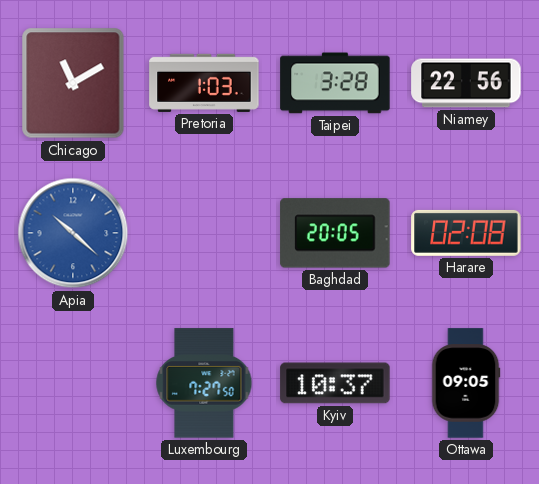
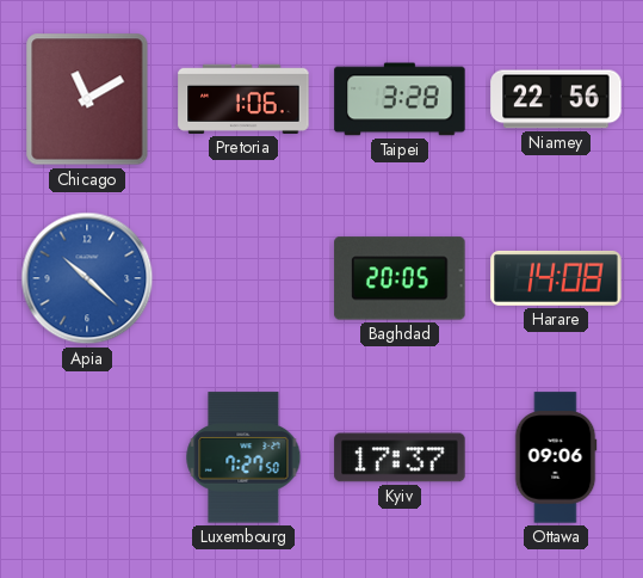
Pretoria: 1:03 -> 1:06
Harare: 02:08 -> 14:08
Kyiv: 10:37 -> 17:37
Ottawa: 09:05 -> 09:06
